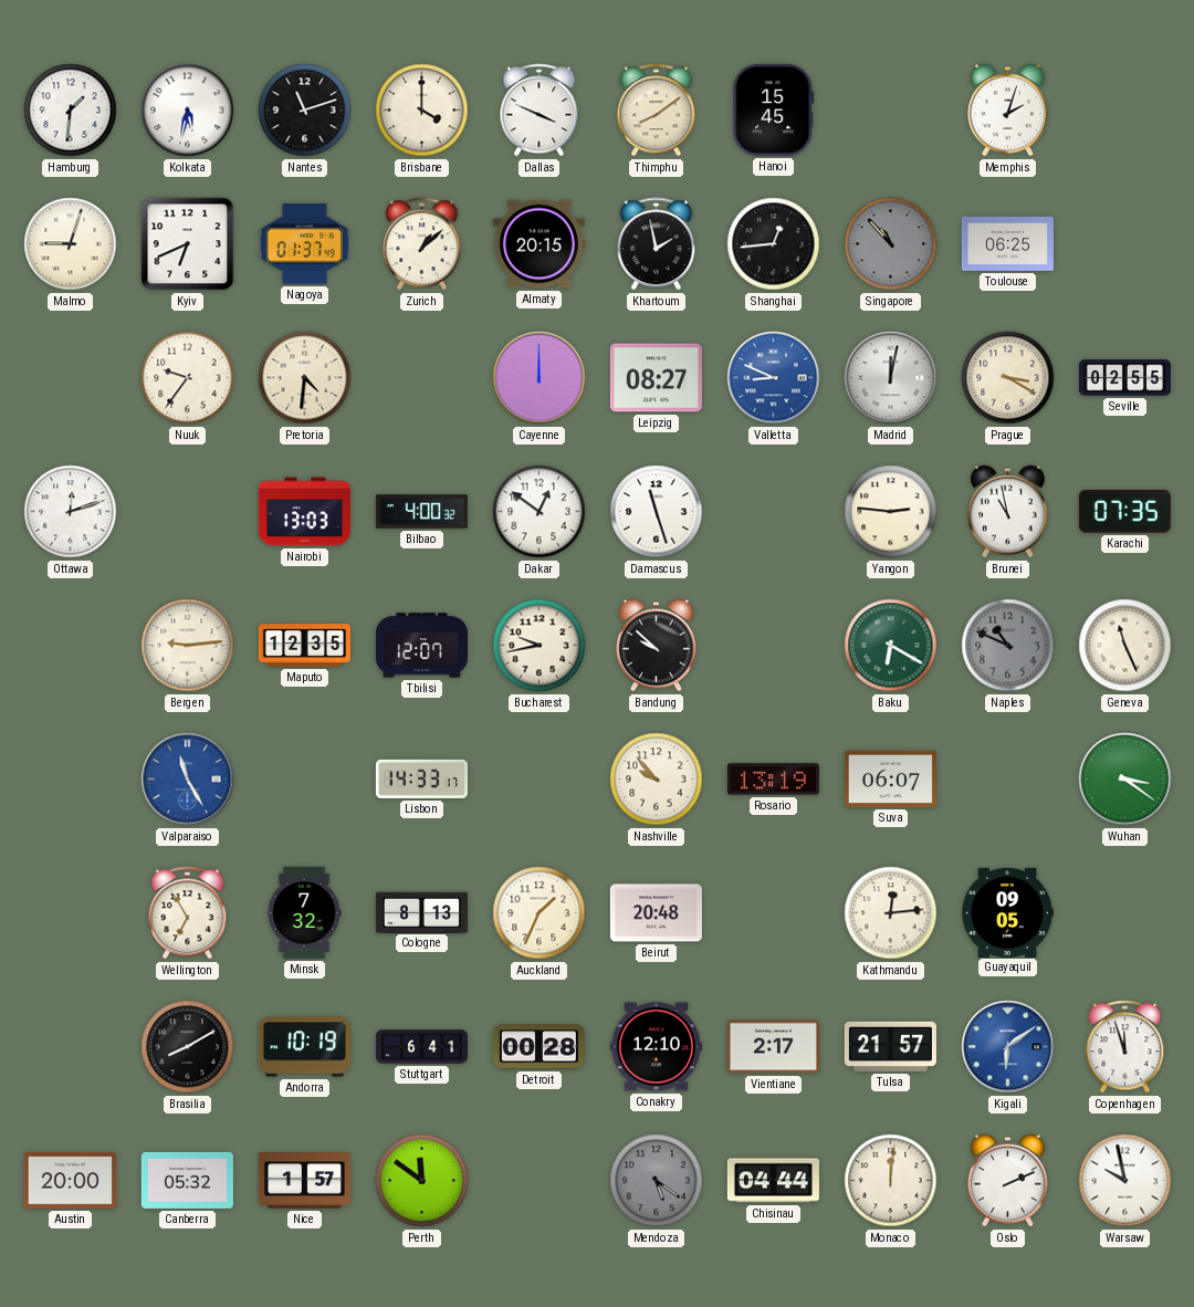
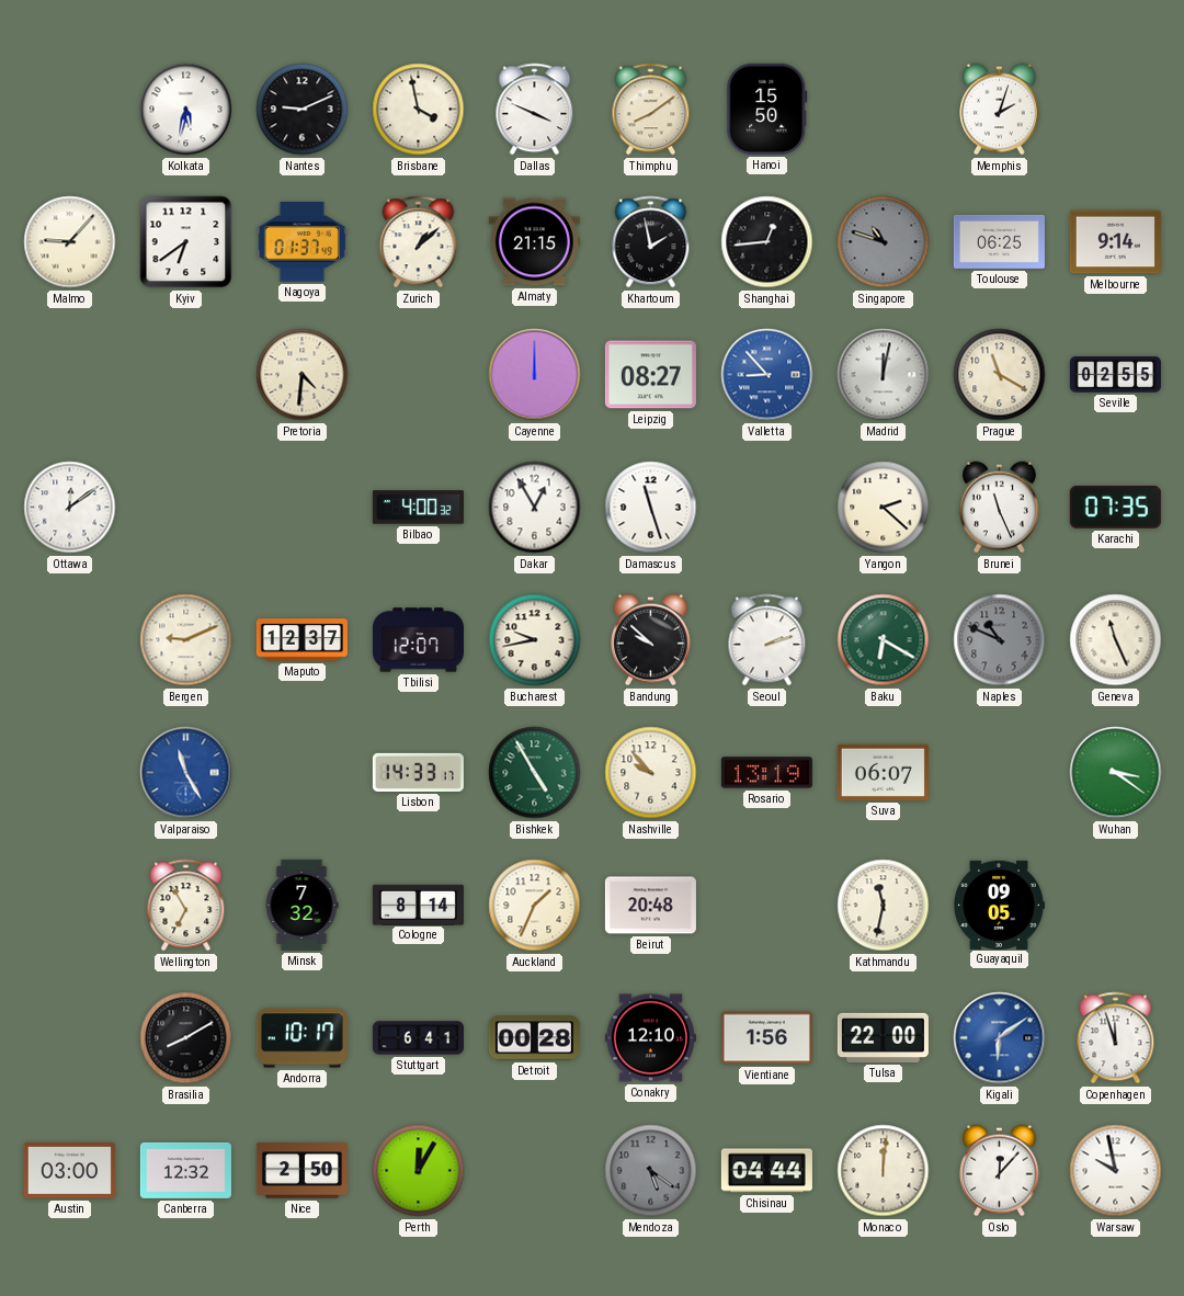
Hamburg: 1:31 -> none
Nantes: 11:12 -> 9:11
Brisbane: 4:00 -> 3:58
Hanoi: 15:45 -> 15:50
Malmo: 9:03 -> 9:07
Kyiv: 6:41 -> 6:39
Almaty: 20:15 -> 21:15
Singapore: 10:53 -> 10:48
Melbourne: none -> 9:14
Nuuk: 9:36 -> none
Valletta: 8:49 -> 8:53
Prague: 3:20 -> 11:20
Ottawa: 12:12 -> 12:09
Nairobi: 13:03 -> none
Dakar: 12:51 -> 12:55
Yangon: 2:46 -> 2:22
Brunei: 10:58 -> 11:26
Bergen: 9:14 -> 9:11
Maputo: 12:35 -> 12:37
Seoul: none -> 2:12
Bishkek: none -> 4:55
Cologne: 8:13 -> 8:14
Kathmandu: 12:14 -> 11:32
Andorra: 10:19 -> 10:17
Vientiane: 2:17 -> 1:56
Tulsa: 21:57 -> 22:00
Austin: 20:00 -> 03:00
Canberra: 05:32 -> 12:32
Nice: 1:57 -> 2:50
Perth: 11:51 -> 12:05
Oslo: 2:11 -> 12:07
